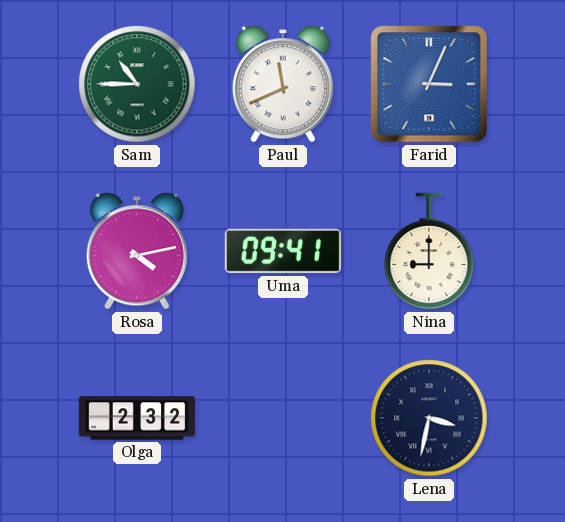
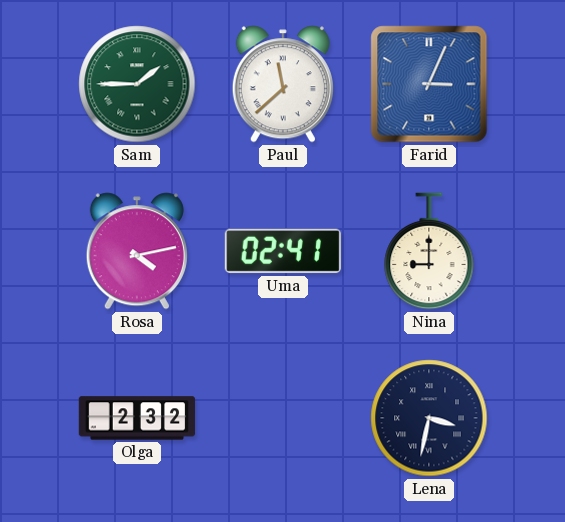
Sam: 10:45 -> 1:45
Paul: 11:41 -> 11:38
Uma: 09:41 -> 02:41
